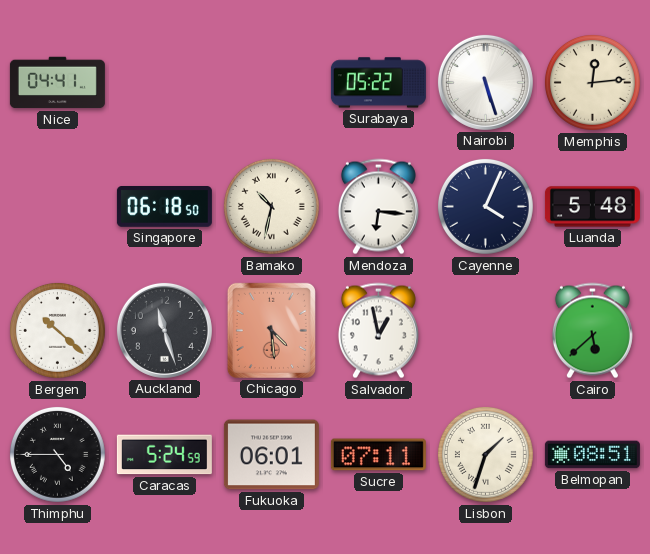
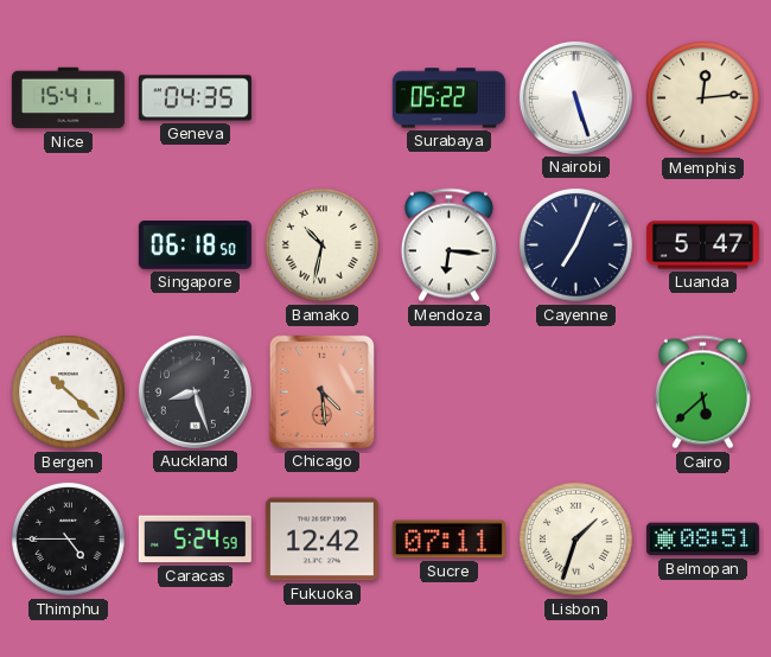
Nice: 04:41 -> 15:41
Geneva: none -> 04:35
Cayenne: 4:04 -> 7:04
Luanda: 5:48 -> 5:47
Auckland: 11:27 -> 8:27
Salvador: 12:58 -> none
Fukuoka: 06:01 -> 12:42
